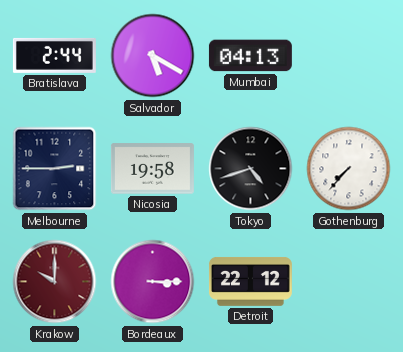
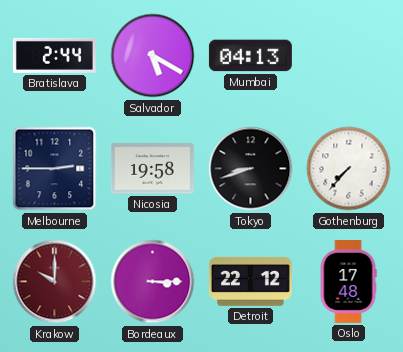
Tokyo: 4:42 -> 8:42
Oslo: none -> 17:48
